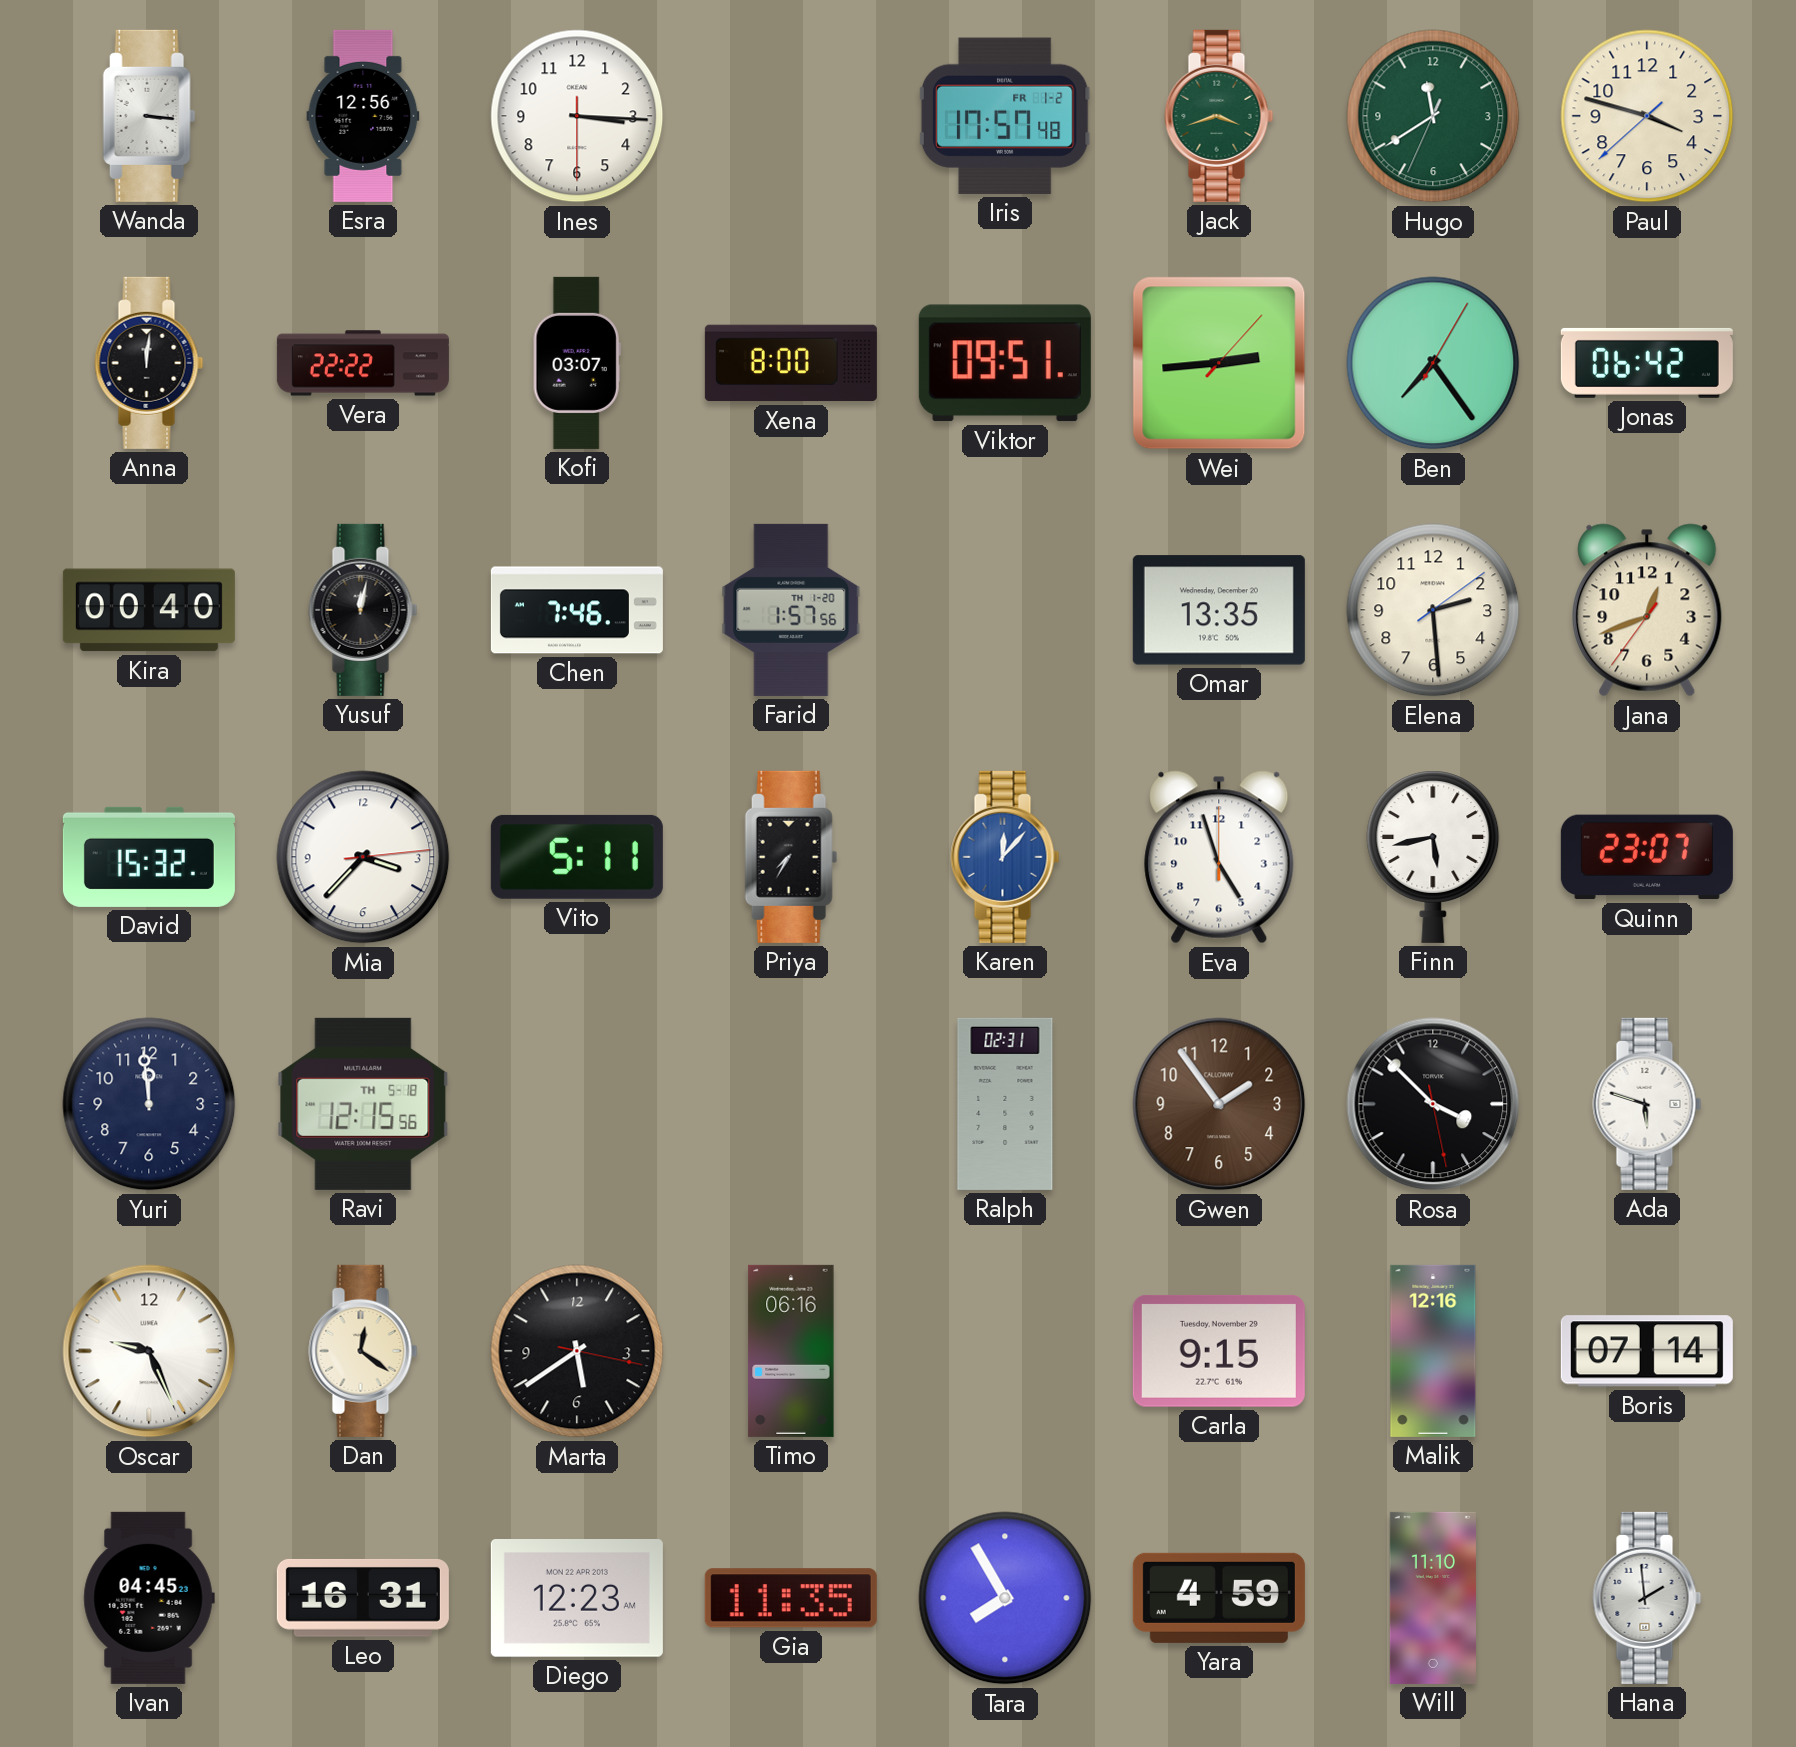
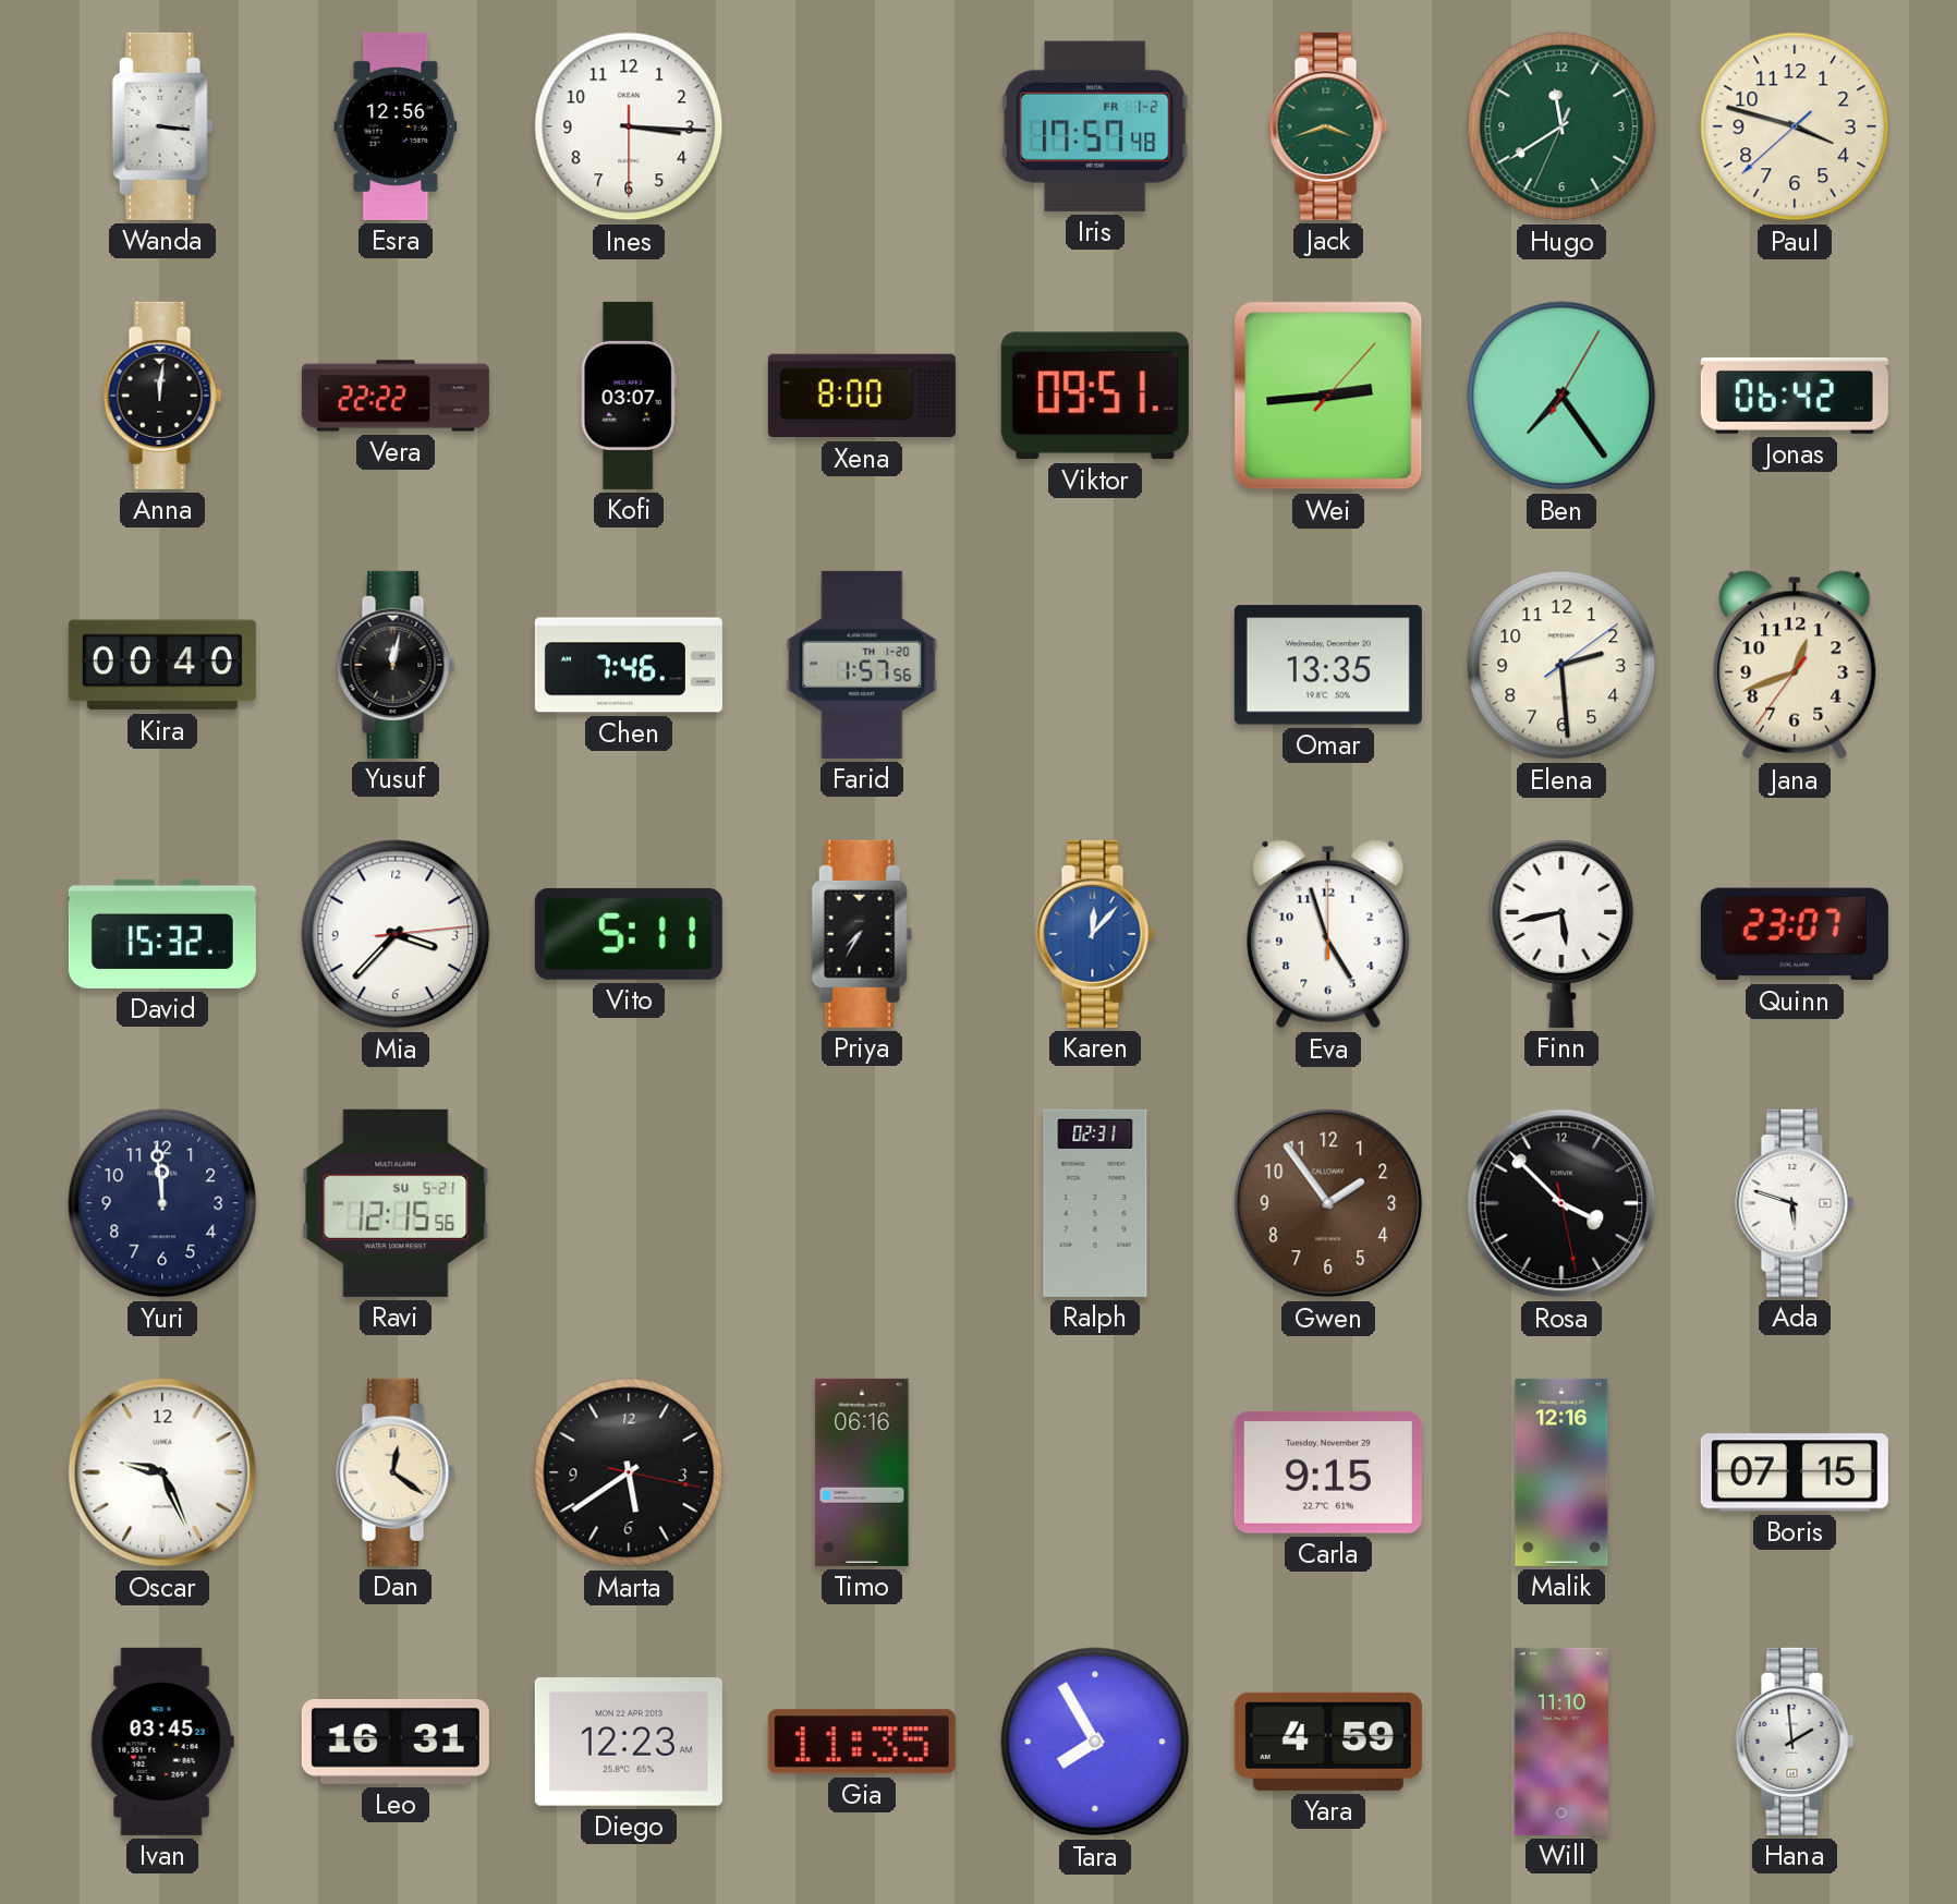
Ravi date: TH 5-18 -> SU 5-21
Boris: 07:14 -> 07:15
Ivan: 04:45 -> 03:45
